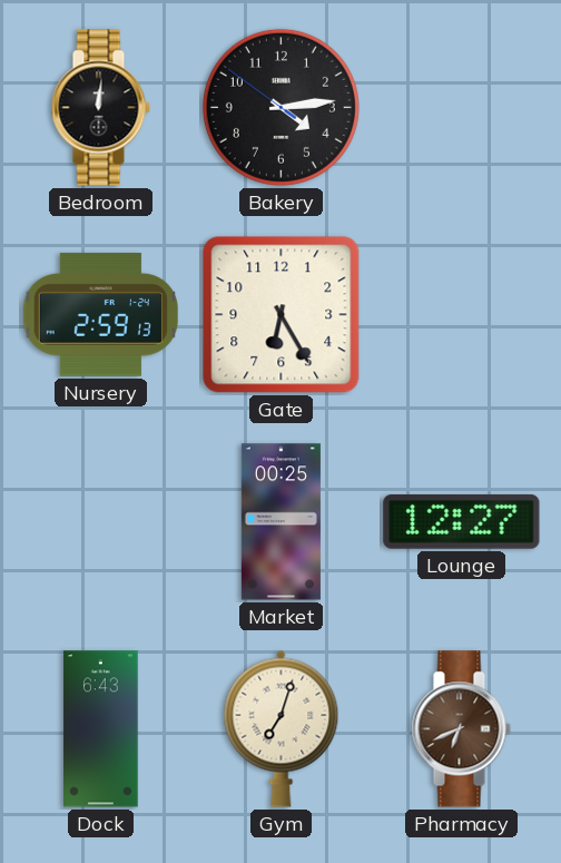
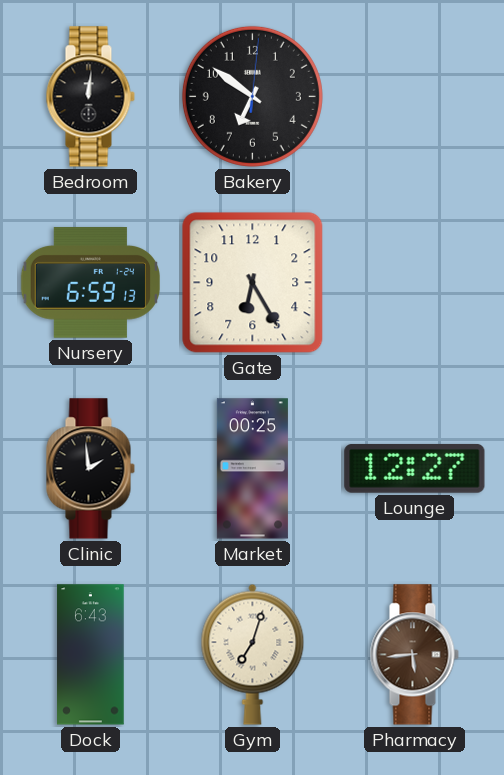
Bakery: 4:13 -> 6:51
Nursery: 2:59 -> 6:59
Clinic: none -> 1:59
Pharmacy: 6:41 -> 5:44
